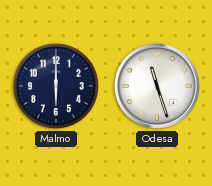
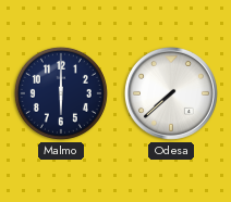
Odesa: 11:27 -> 7:38
